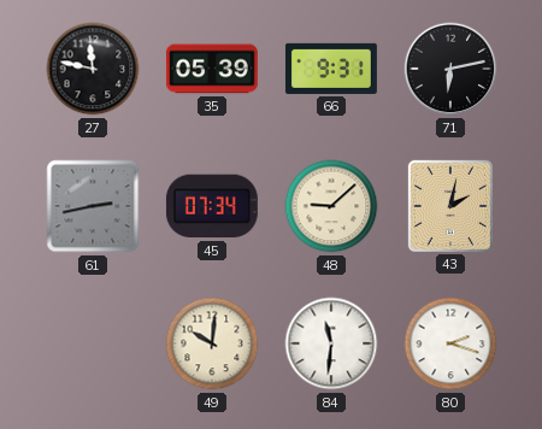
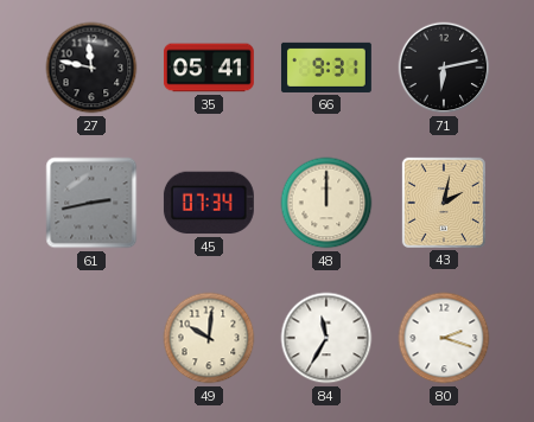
35: 05:39 -> 05:41
48: 9:08 -> 12:00
84: 11:31 -> 11:35
